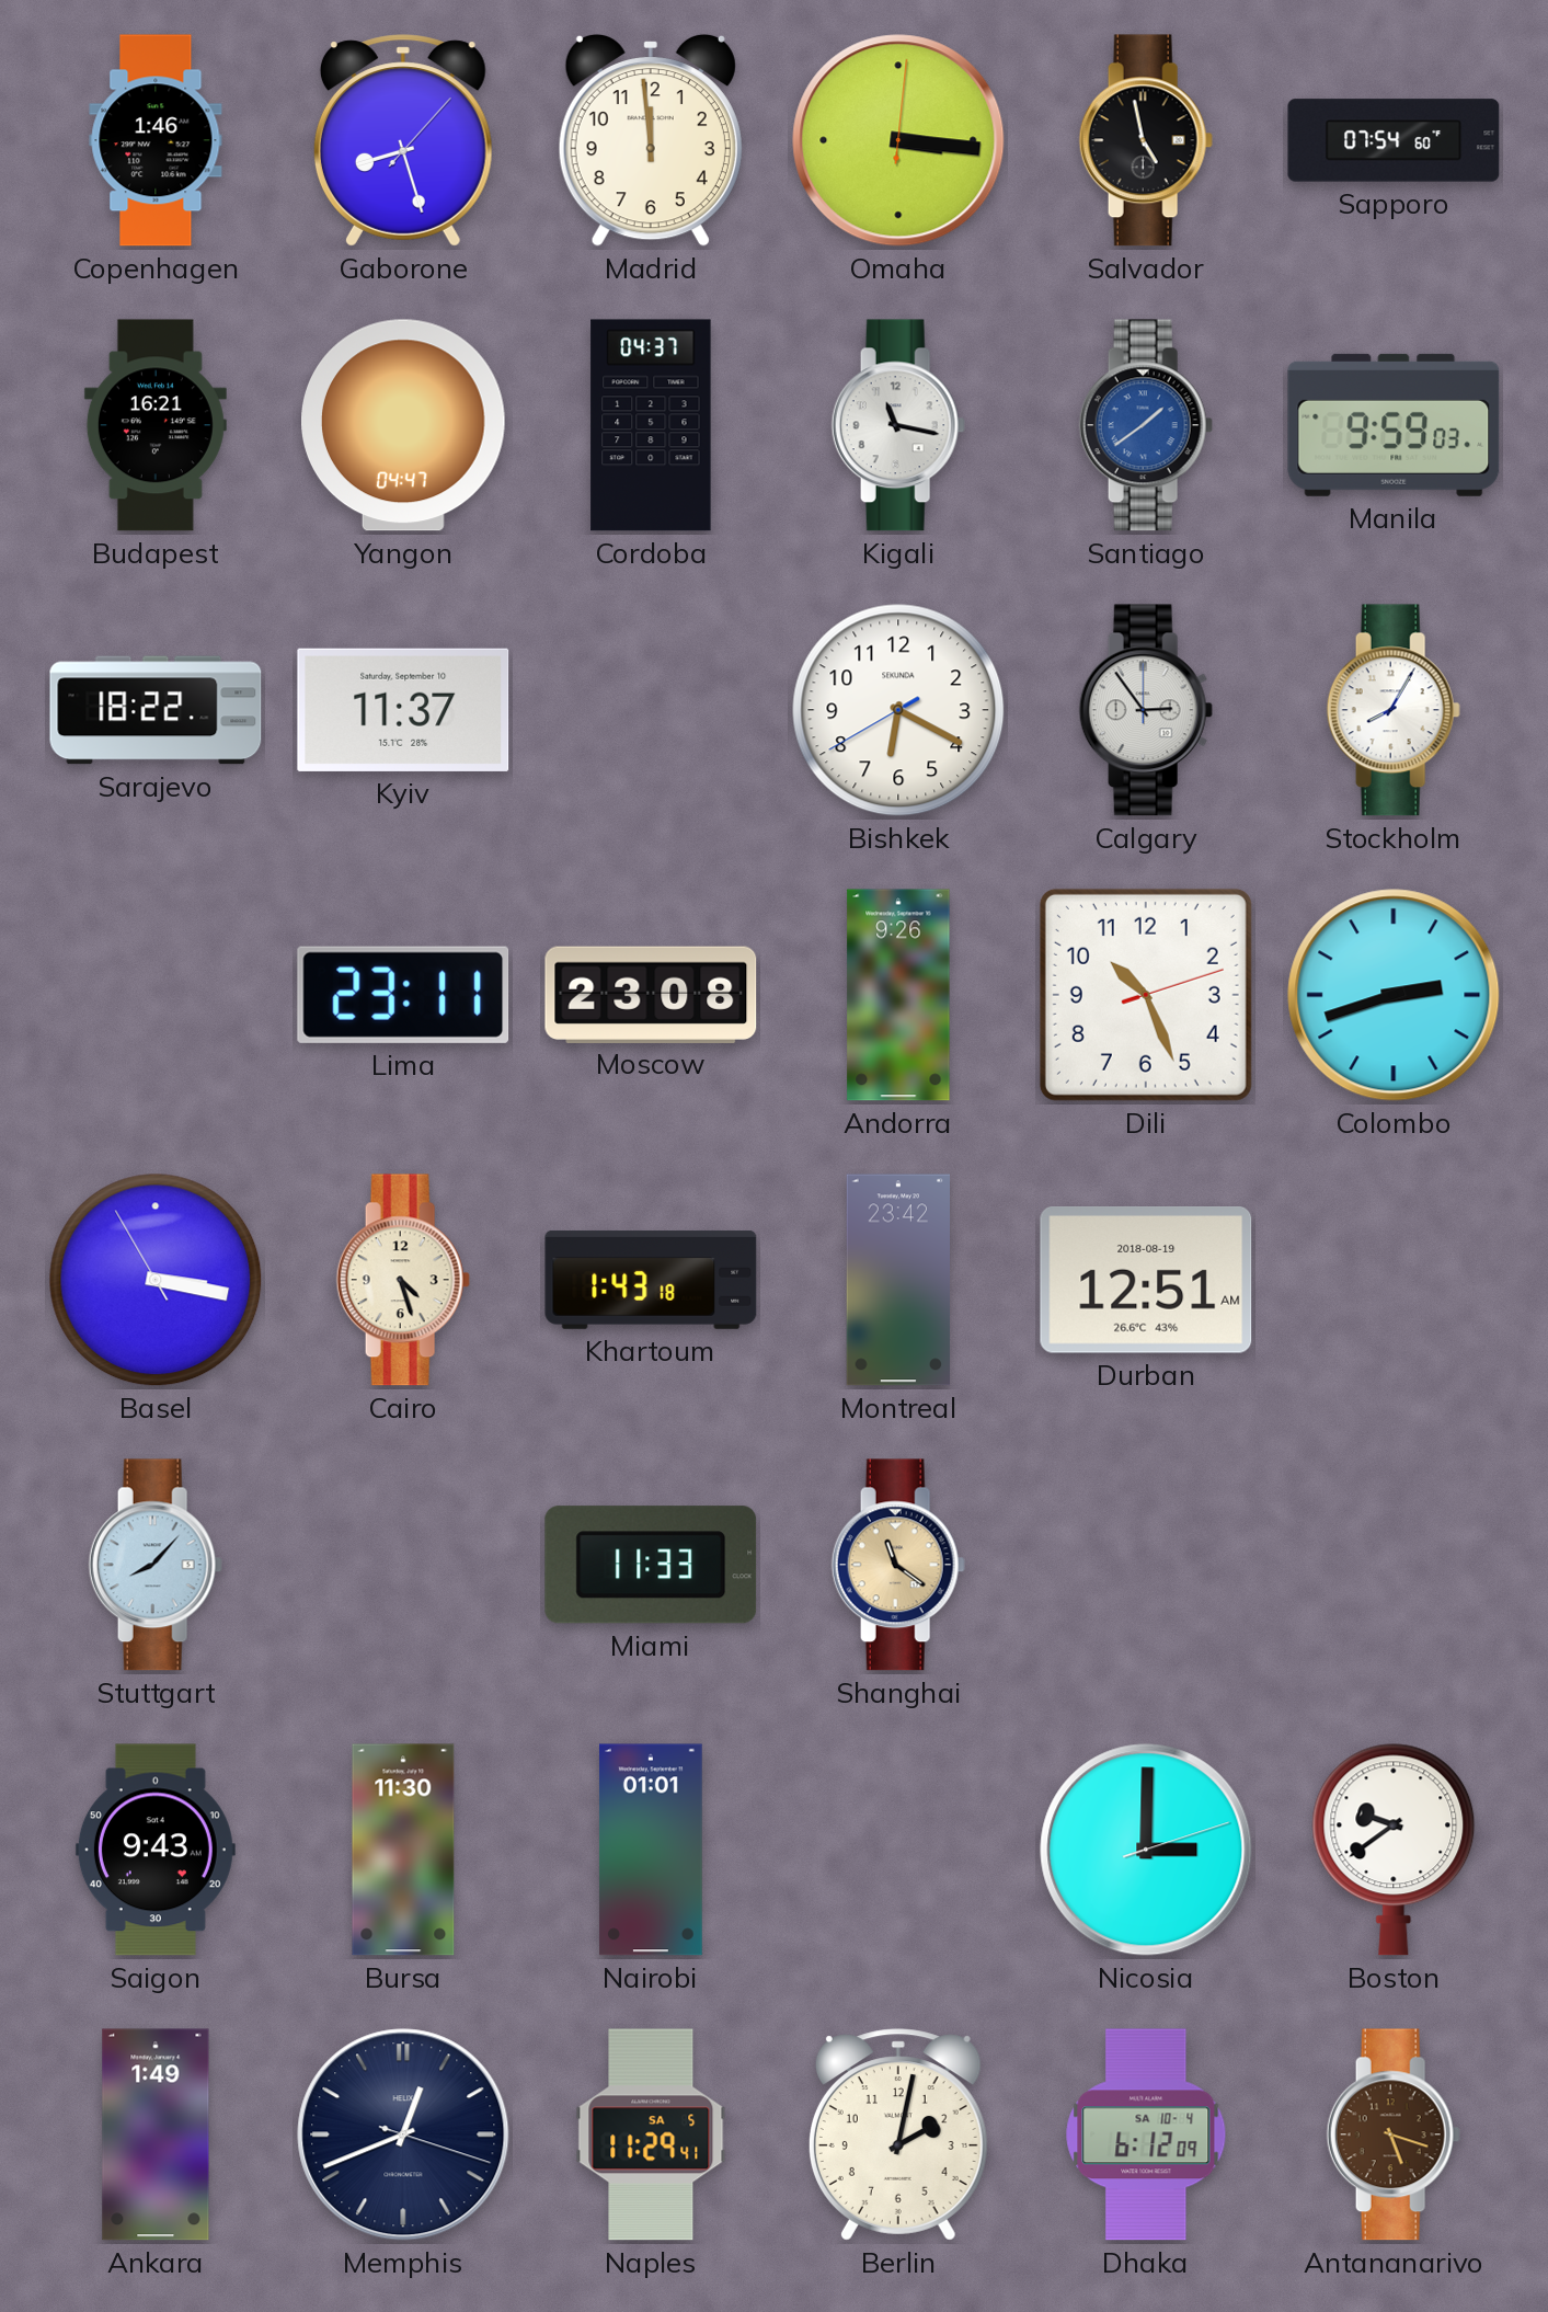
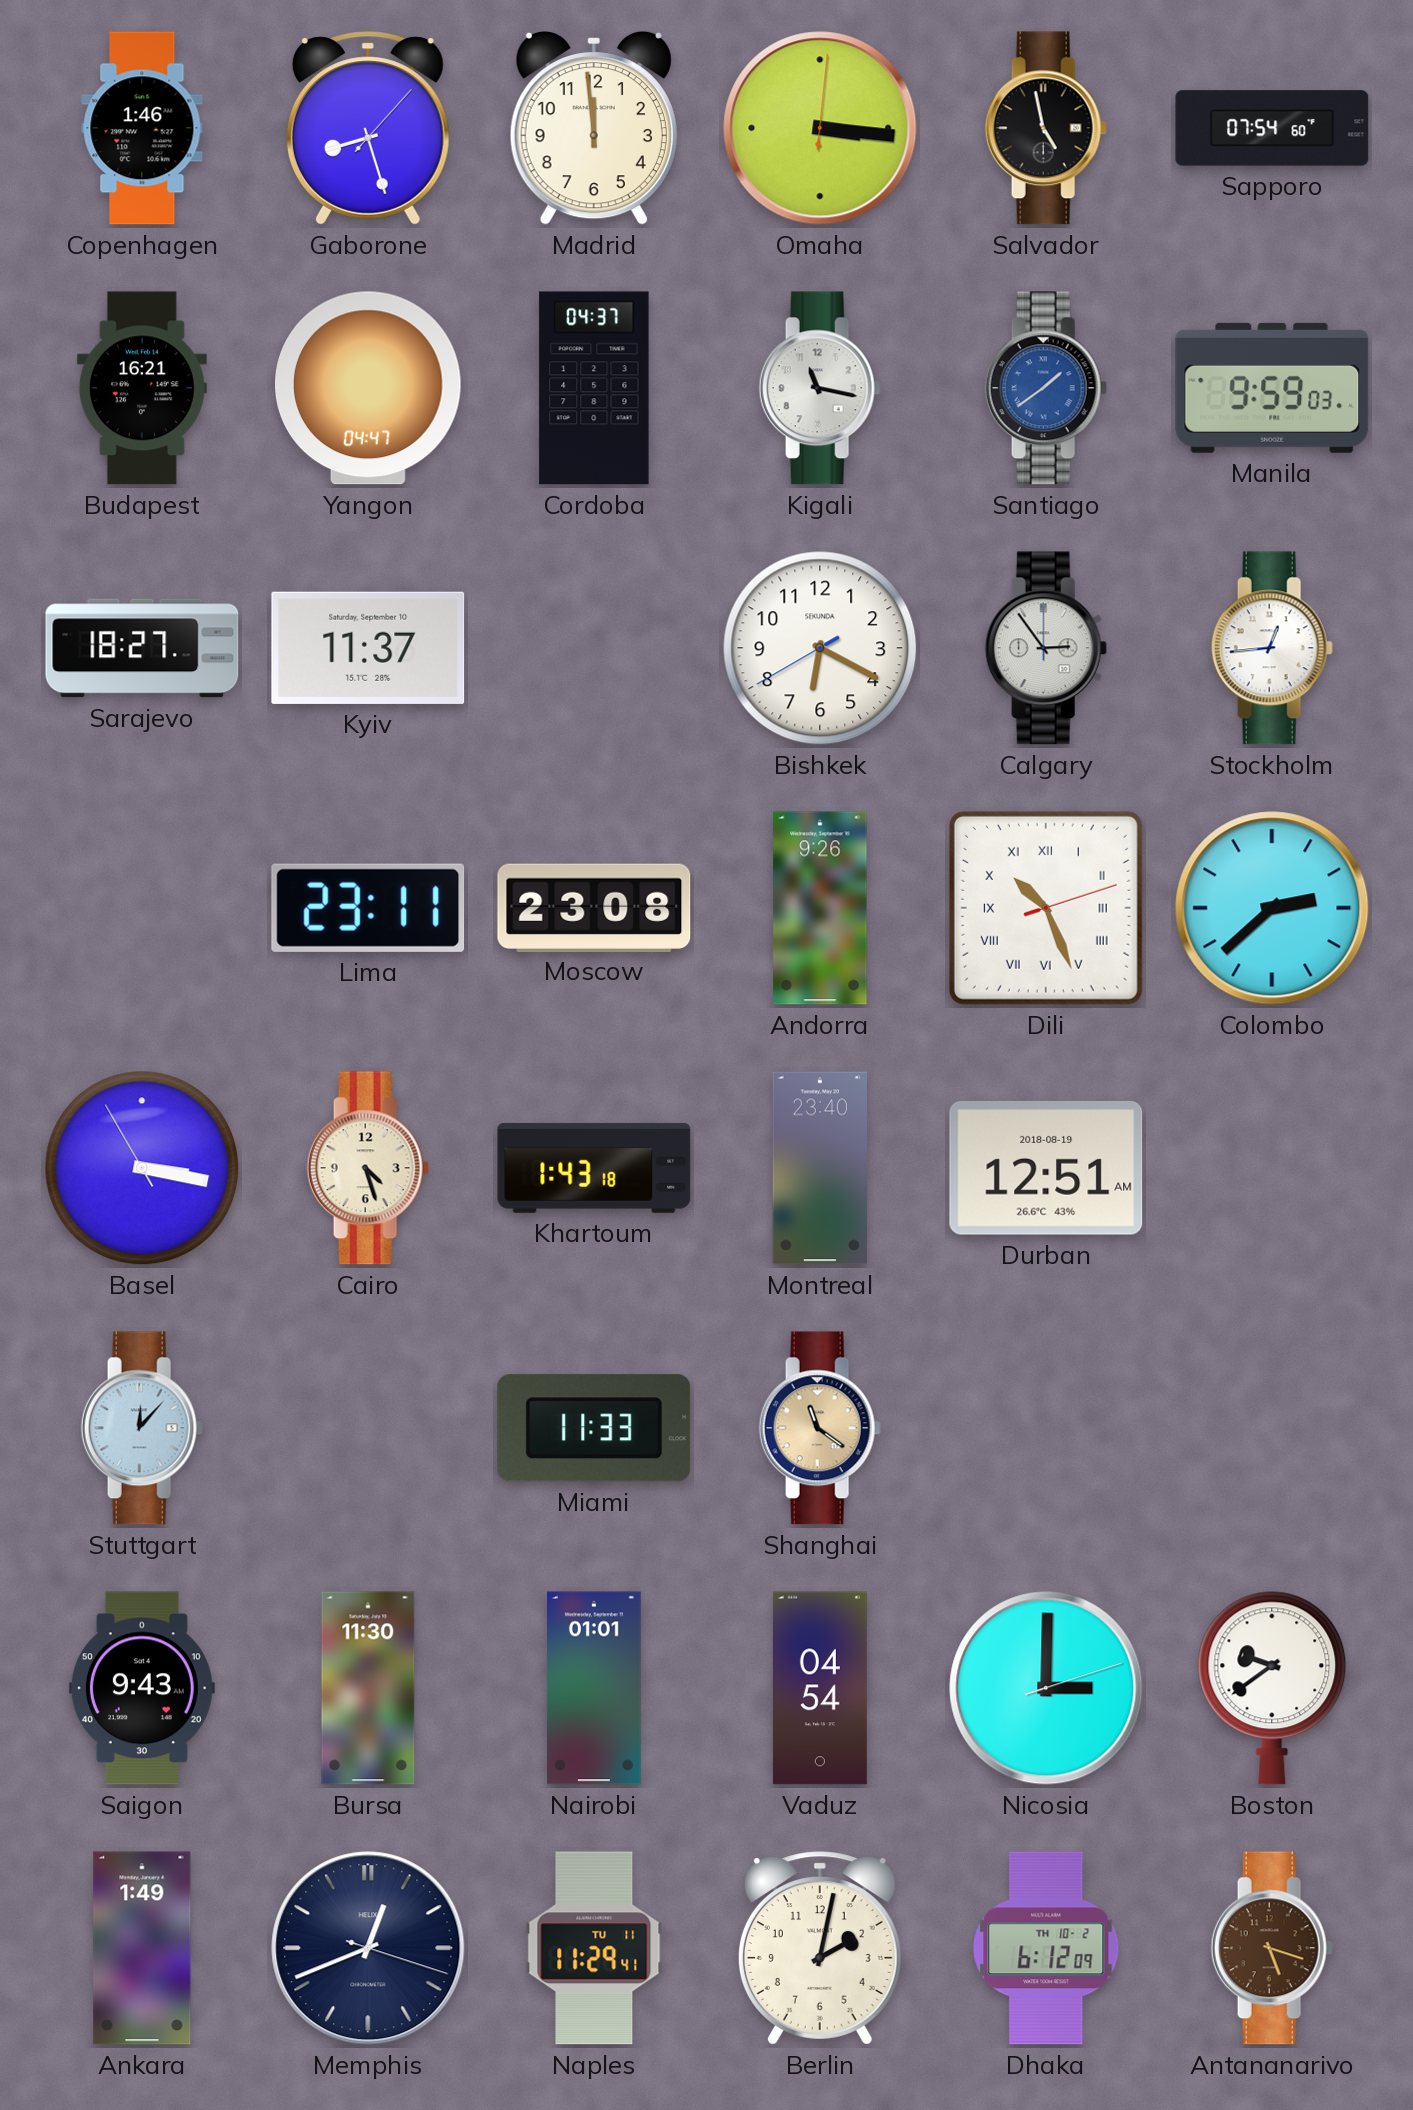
Sarajevo: 18:22 -> 18:27
Stockholm: 8:05 -> 12:44
Dili numerals: Arabic -> Roman
Colombo: 2:42 -> 2:38
Montreal: 23:42 -> 23:40
Stuttgart: 8:07 -> 12:07
Vaduz: none -> 04:54
Naples date: SA 5 -> TU 11
Dhaka date: SA 10-4 -> TH 10-2
